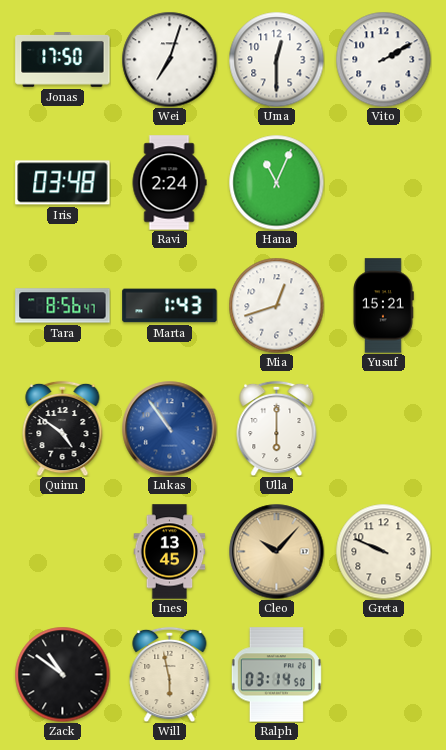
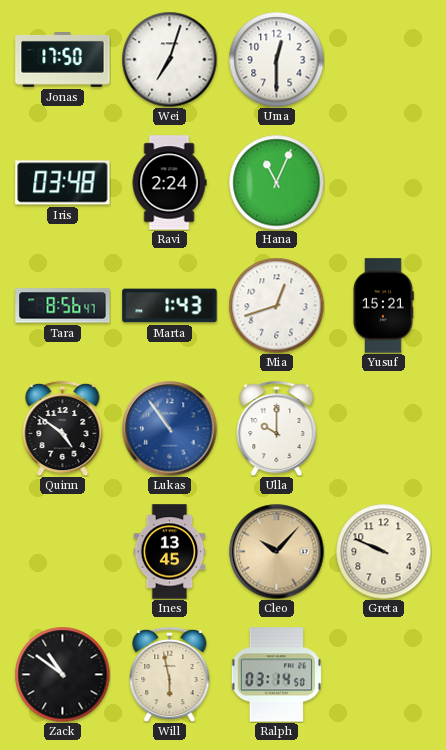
Vito: 2:10 -> none
Ulla: 6:00 -> 10:00
